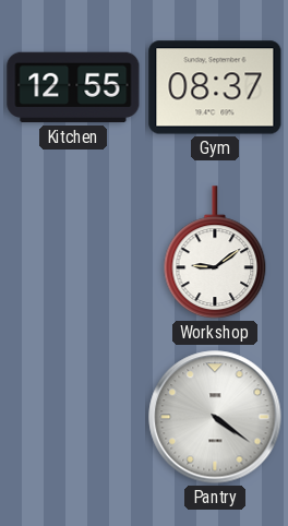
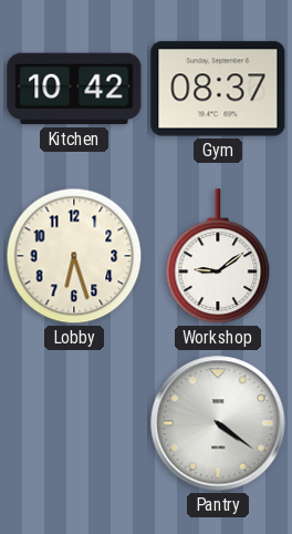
Kitchen: 12:55 -> 10:42
Lobby: none -> 6:27
